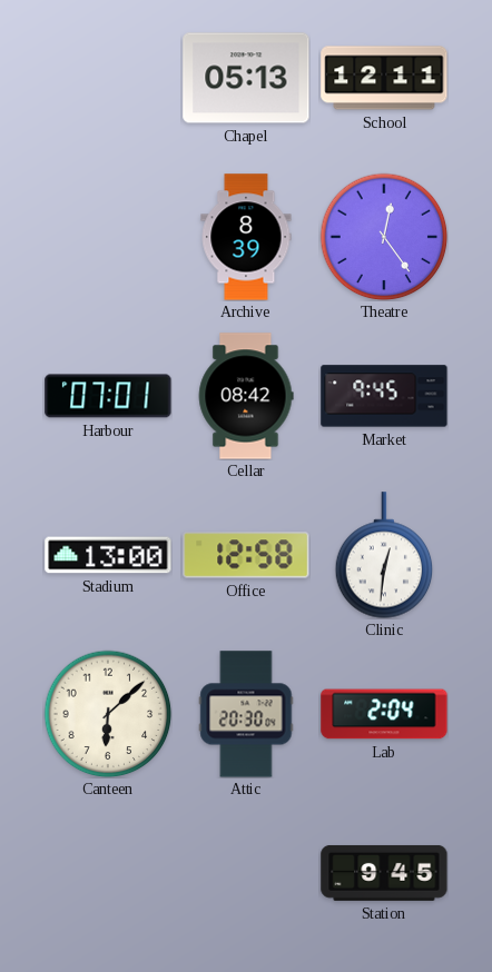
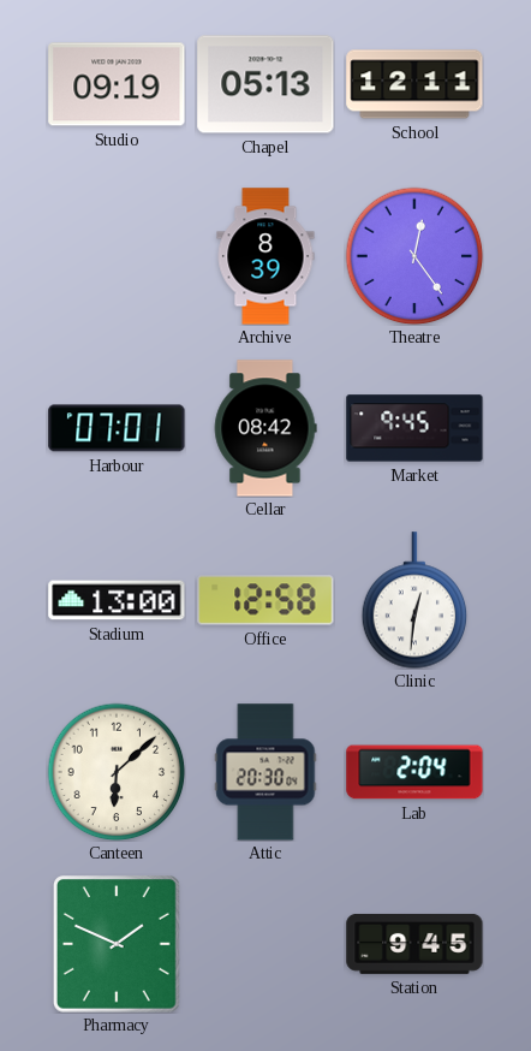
Studio: none -> 09:19
Pharmacy: none -> 1:49
